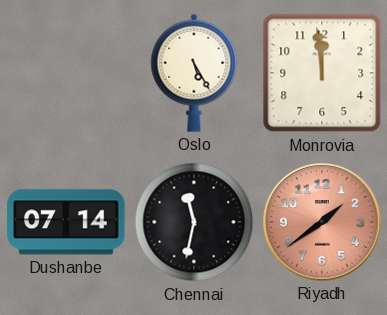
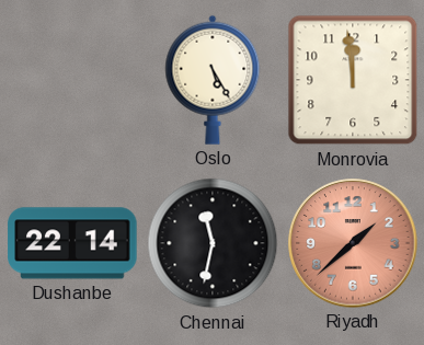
Dushanbe: 07:14 -> 22:14
Riyadh: 1:39 -> 1:38
